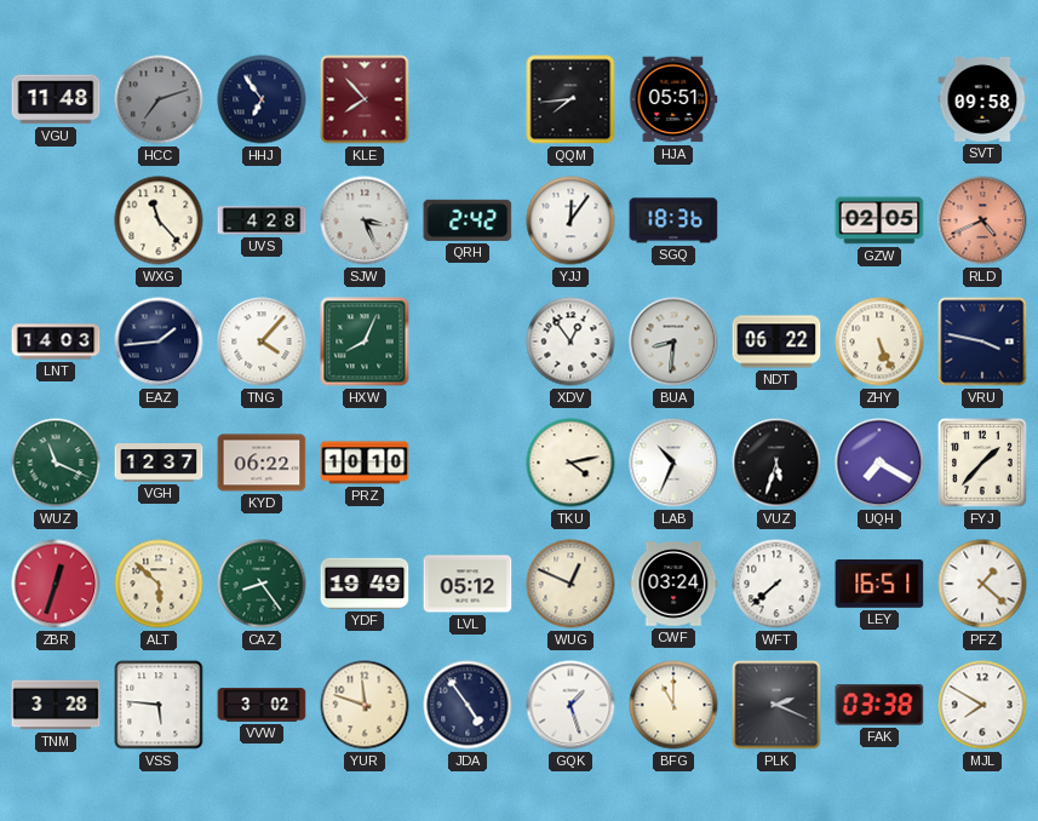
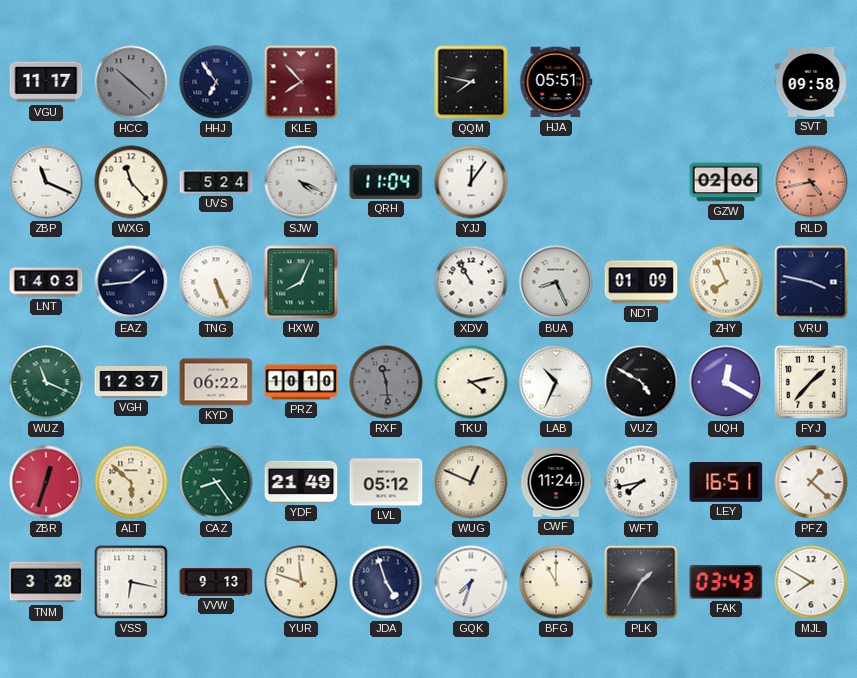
VGU: 11:48 -> 11:17
HCC: 7:12 -> 10:22
QQM: 7:44 -> 7:47
ZBP: none -> 11:19
UVS: 4:28 -> 5:24
SJW: 3:26 -> 4:19
QRH: 2:42 -> 11:04
SGQ: 18:36 -> none
GZW: 02:05 -> 02:06
RLD: 4:41 -> 4:43
TNG: 4:07 -> 5:26
XDV: 12:54 -> 10:55
BUA: 8:31 -> 8:26
NDT: 06:22 -> 01:09
ZHY: 5:26 -> 7:56
RXF: none -> 11:29
VUZ: 5:33 -> 4:50
UQH: 7:20 -> 12:20
YDF: 19:49 -> 21:49
CWF: 03:24 -> 11:24
WFT: 7:38 -> 7:43
VSS: 5:46 -> 6:17
VVW: 3:02 -> 9:13
JDA: 4:54 -> 4:57
GQK: 1:27 -> 7:33
PLK: 2:19 -> 1:35
FAK: 03:38 -> 03:43
